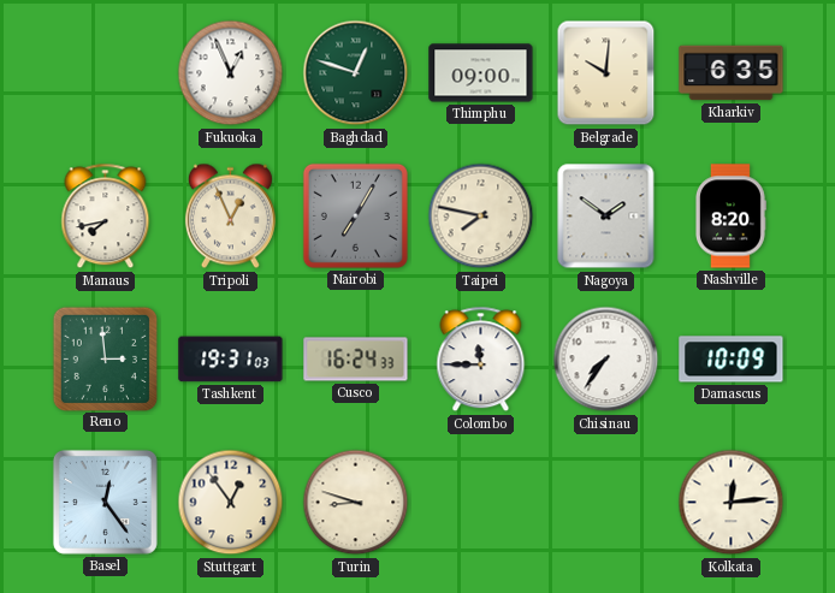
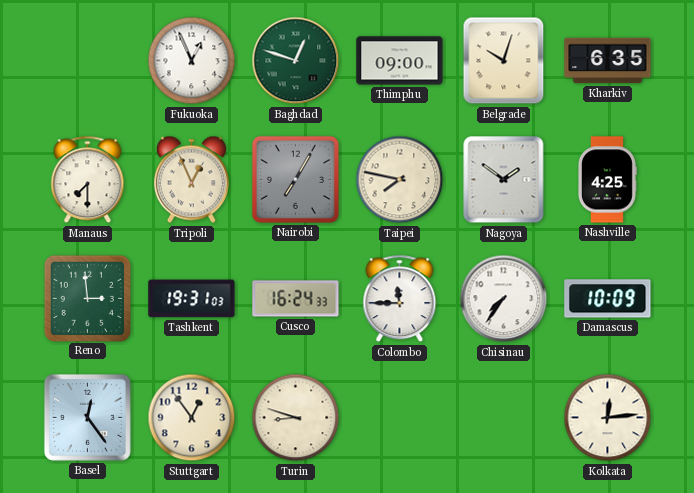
Belgrade: 10:01 -> 10:03
Manaus: 7:43 -> 7:30
Nashville: 8:20 -> 4:25
